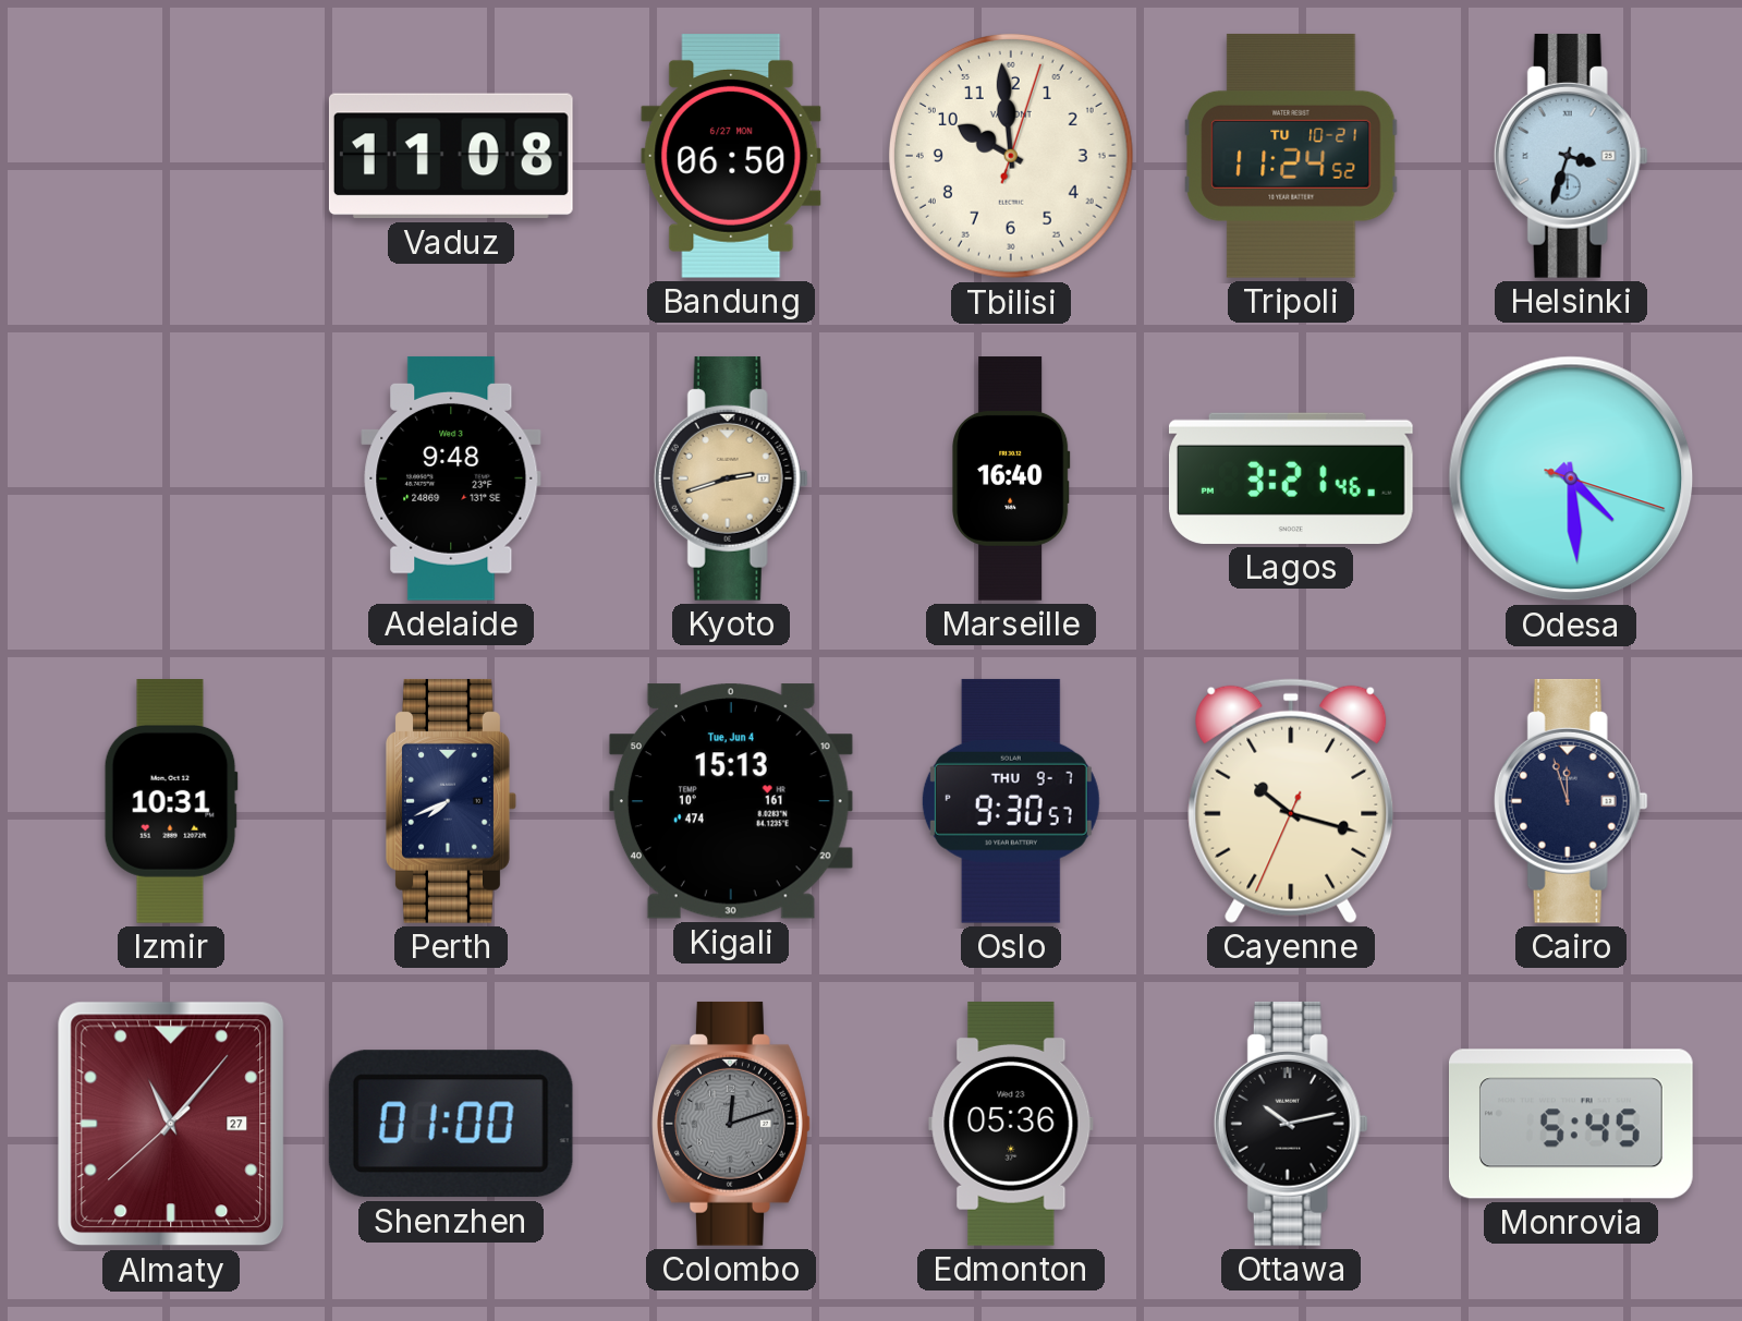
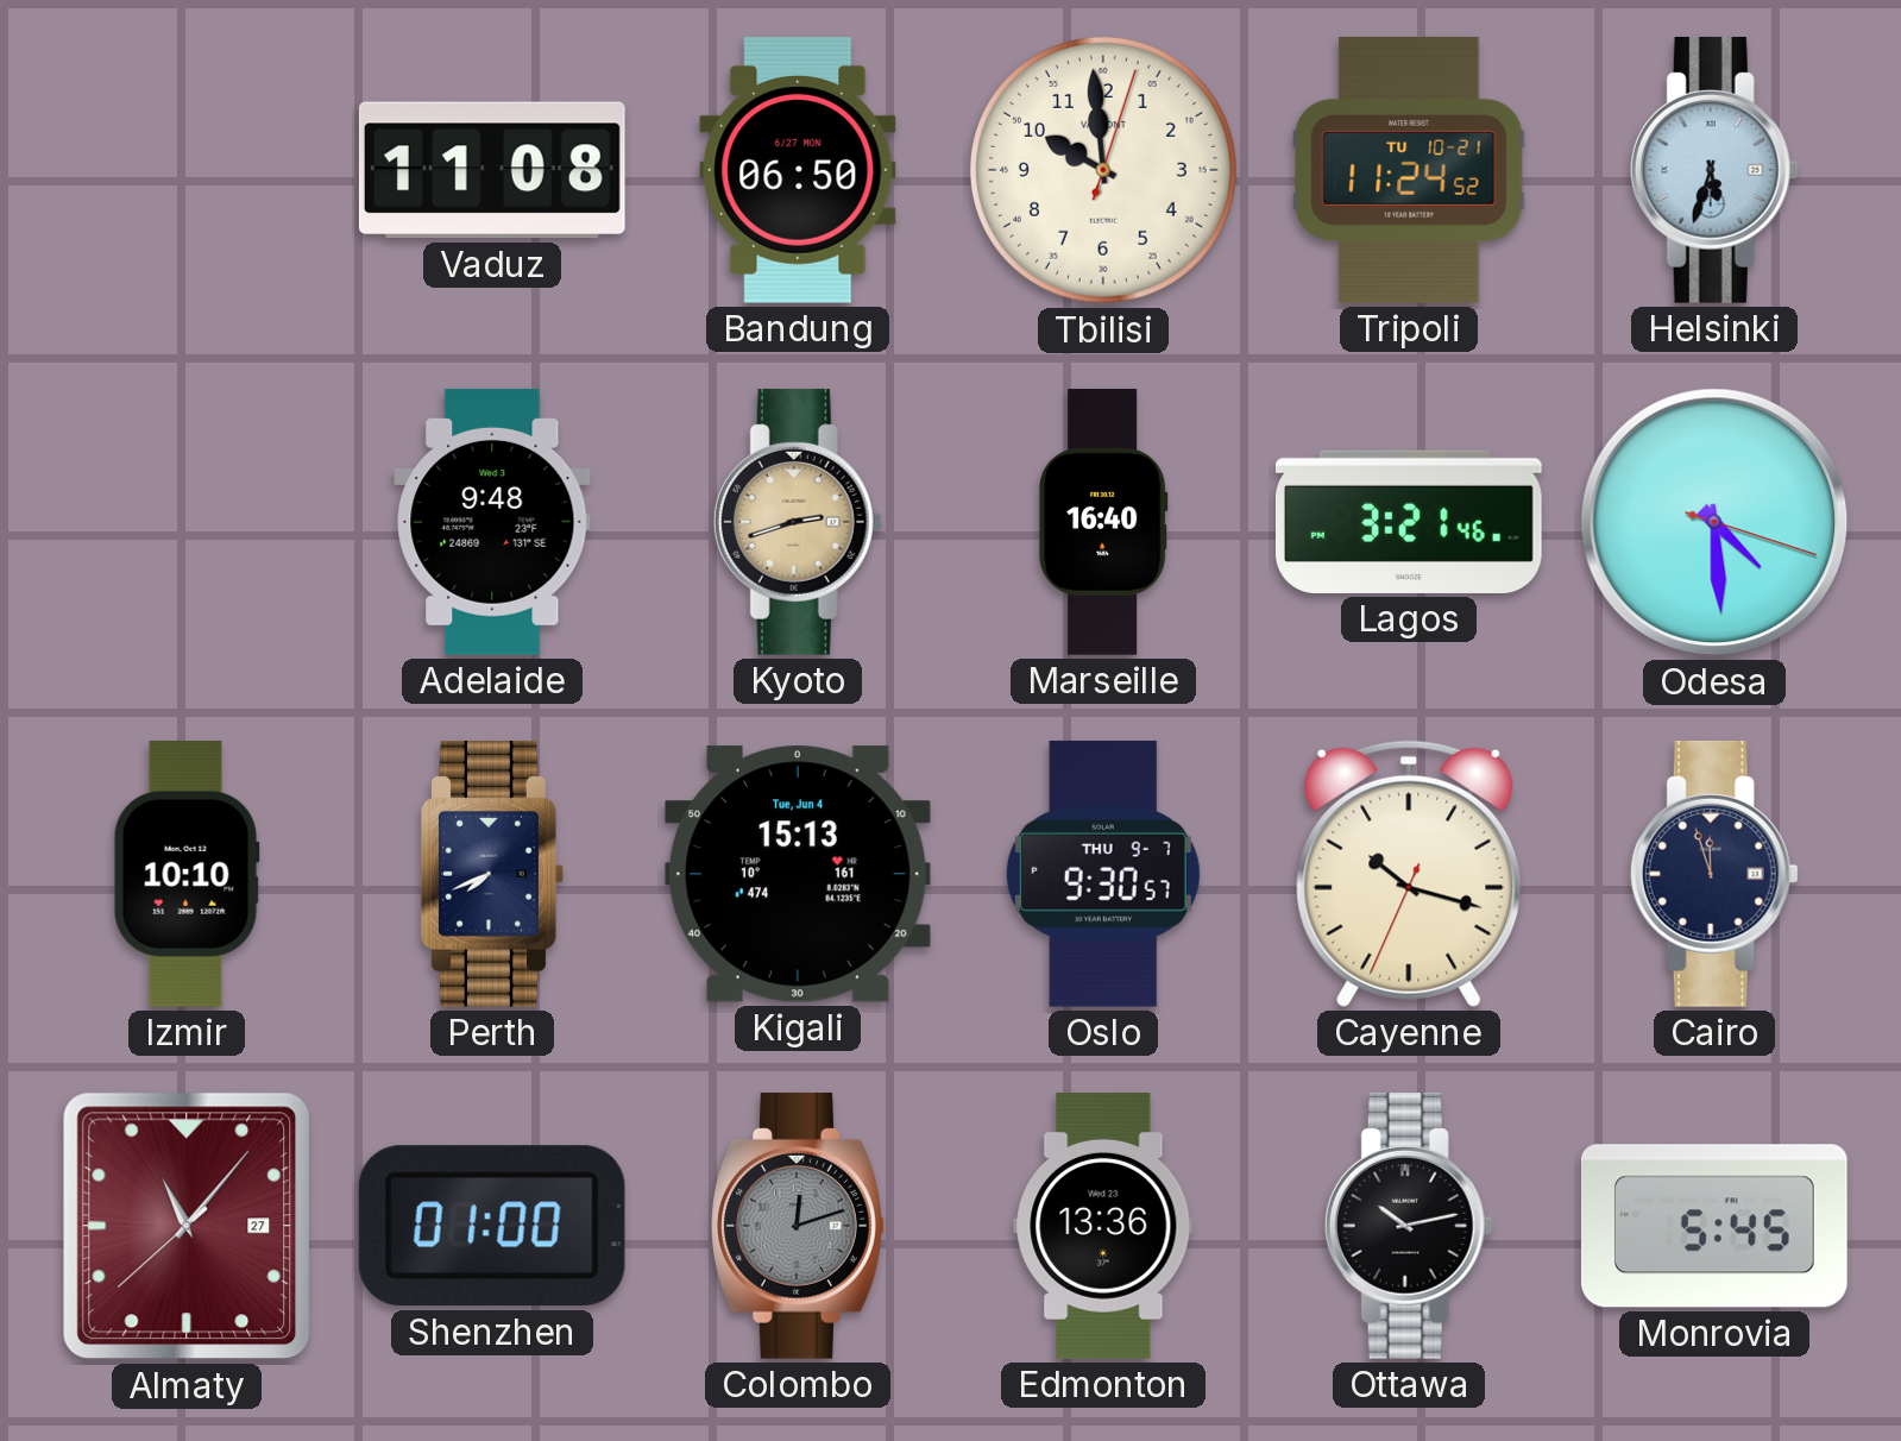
Helsinki: 3:33 -> 5:33
Izmir: 10:31 -> 10:10
Edmonton: 05:36 -> 13:36
